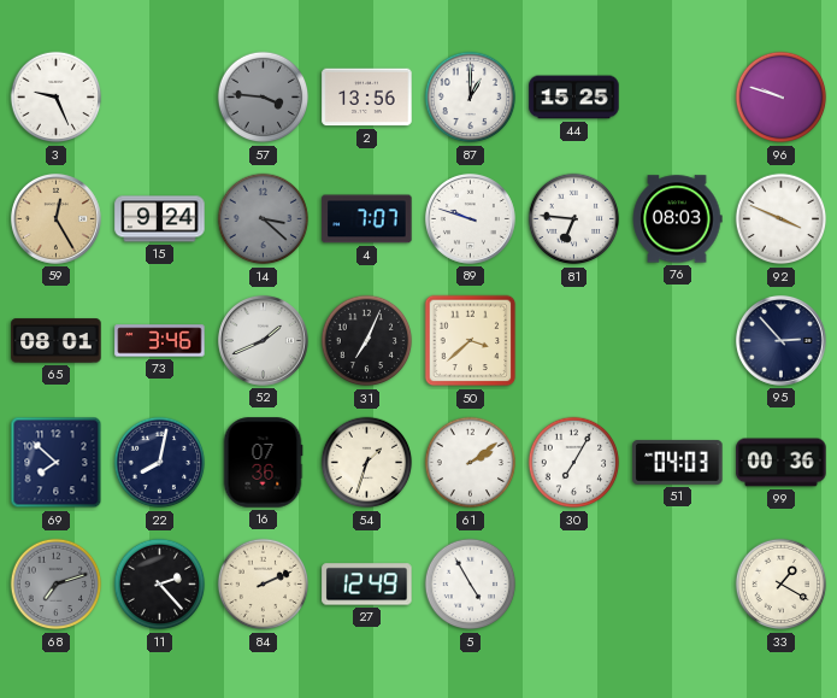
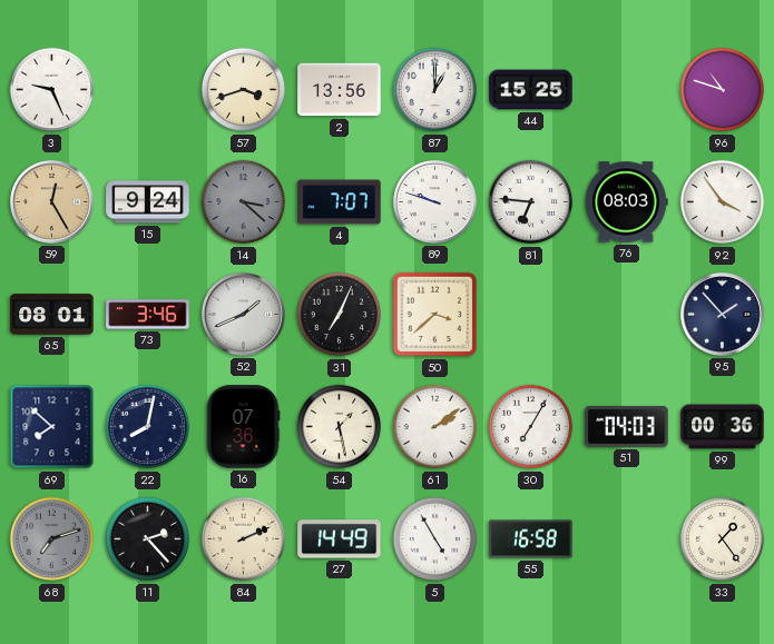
57: 3:46 -> 3:42
57 dial: grey -> cream
96: 9:48 -> 10:48
92: 3:49 -> 3:54
95: 2:53 -> 1:53
54: 1:33 -> 1:28
27: 12:49 -> 14:49
55: none -> 16:58
33: 1:20 -> 1:24
